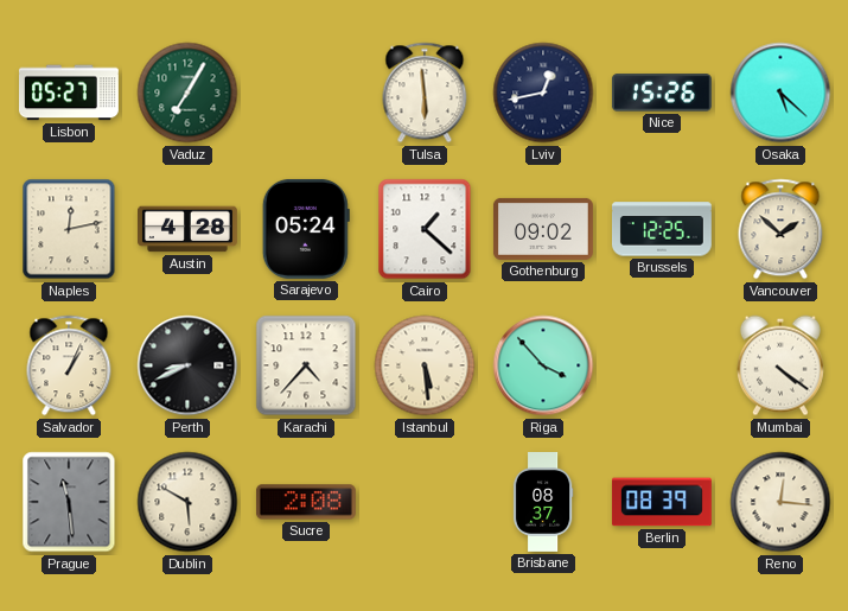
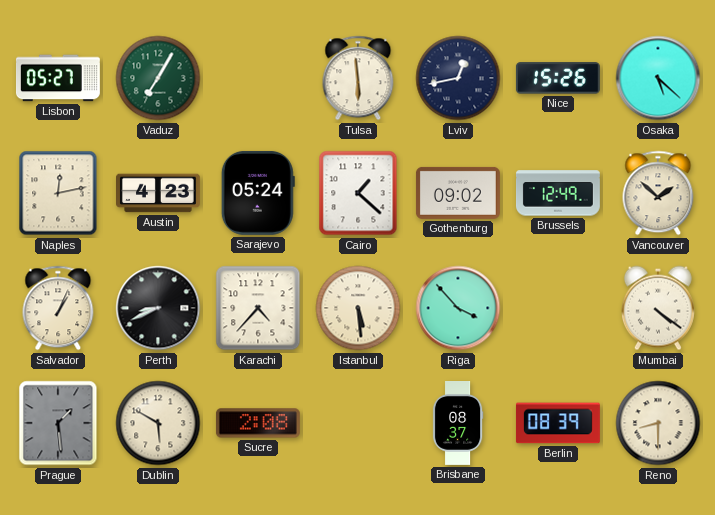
Austin: 4:28 -> 4:23
Brussels: 12:25 -> 12:49
Prague: 11:29 -> 1:29
Reno: 12:16 -> 8:30
